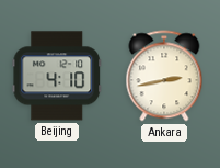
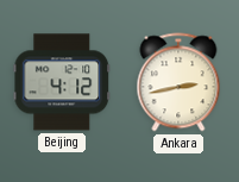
Beijing: 4:10 -> 4:12
